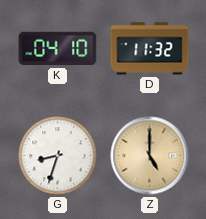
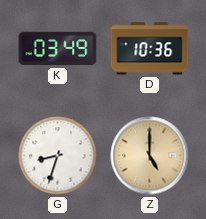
K: 04:10 -> 03:49
D: 11:32 -> 10:36
